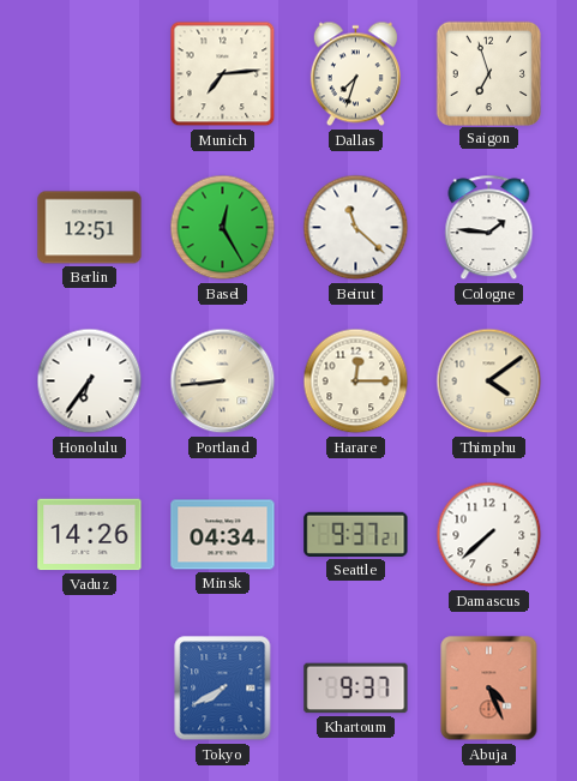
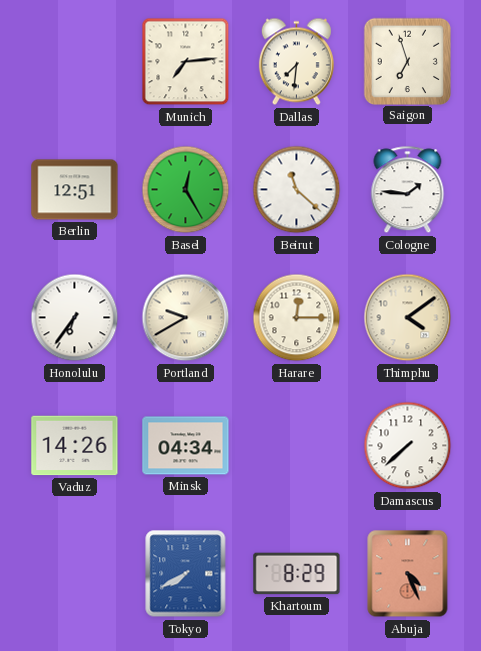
Dallas: 7:33 -> 7:31
Portland: 8:44 -> 9:40
Seattle: 9:37 -> none
Khartoum: 9:37 -> 8:29
